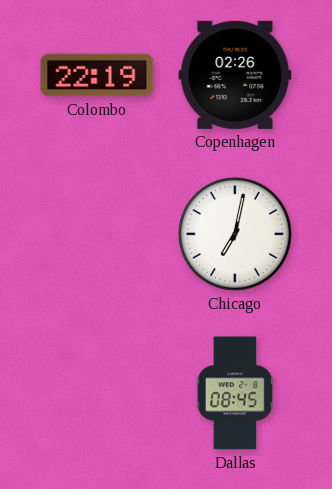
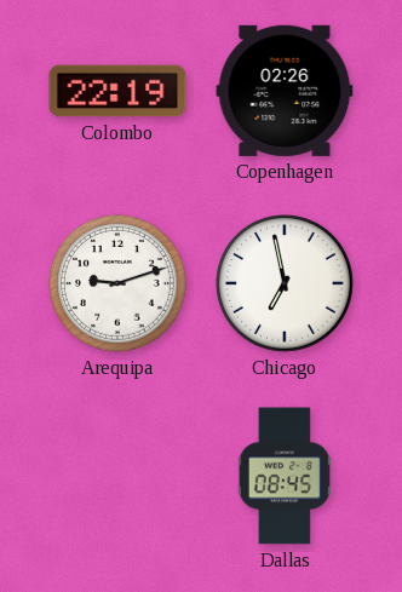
Arequipa: none -> 9:12
Chicago: 7:02 -> 6:58
